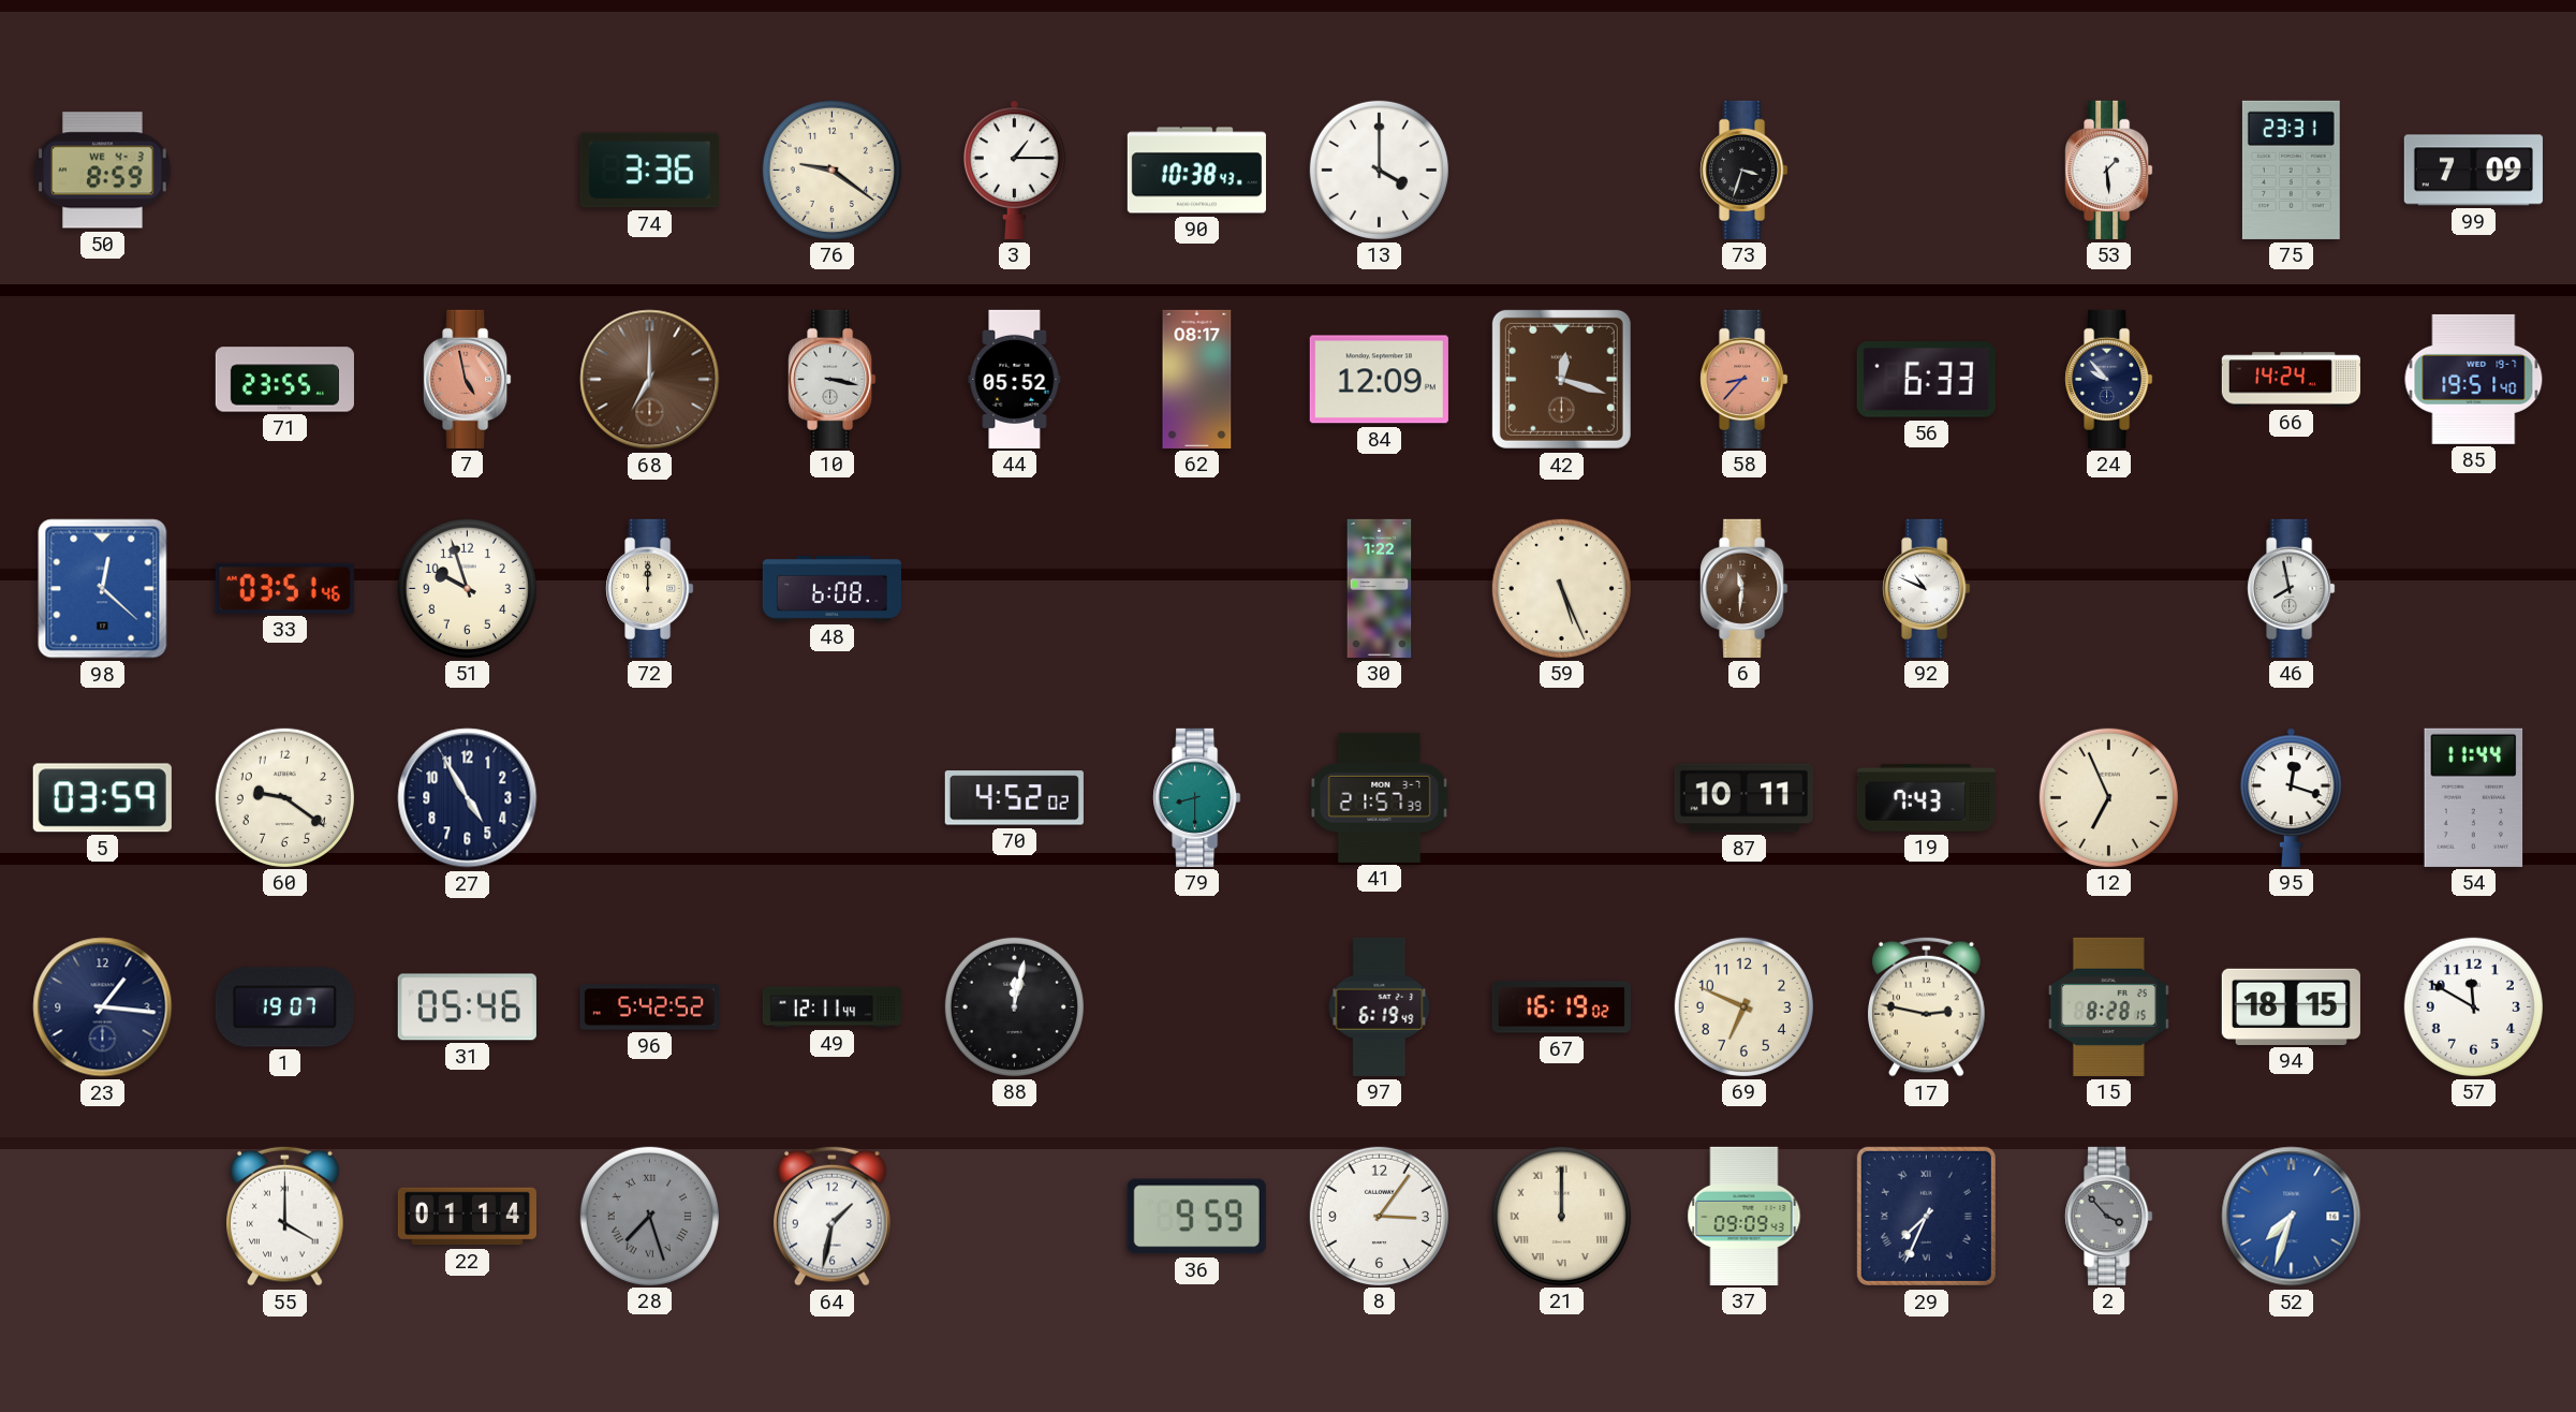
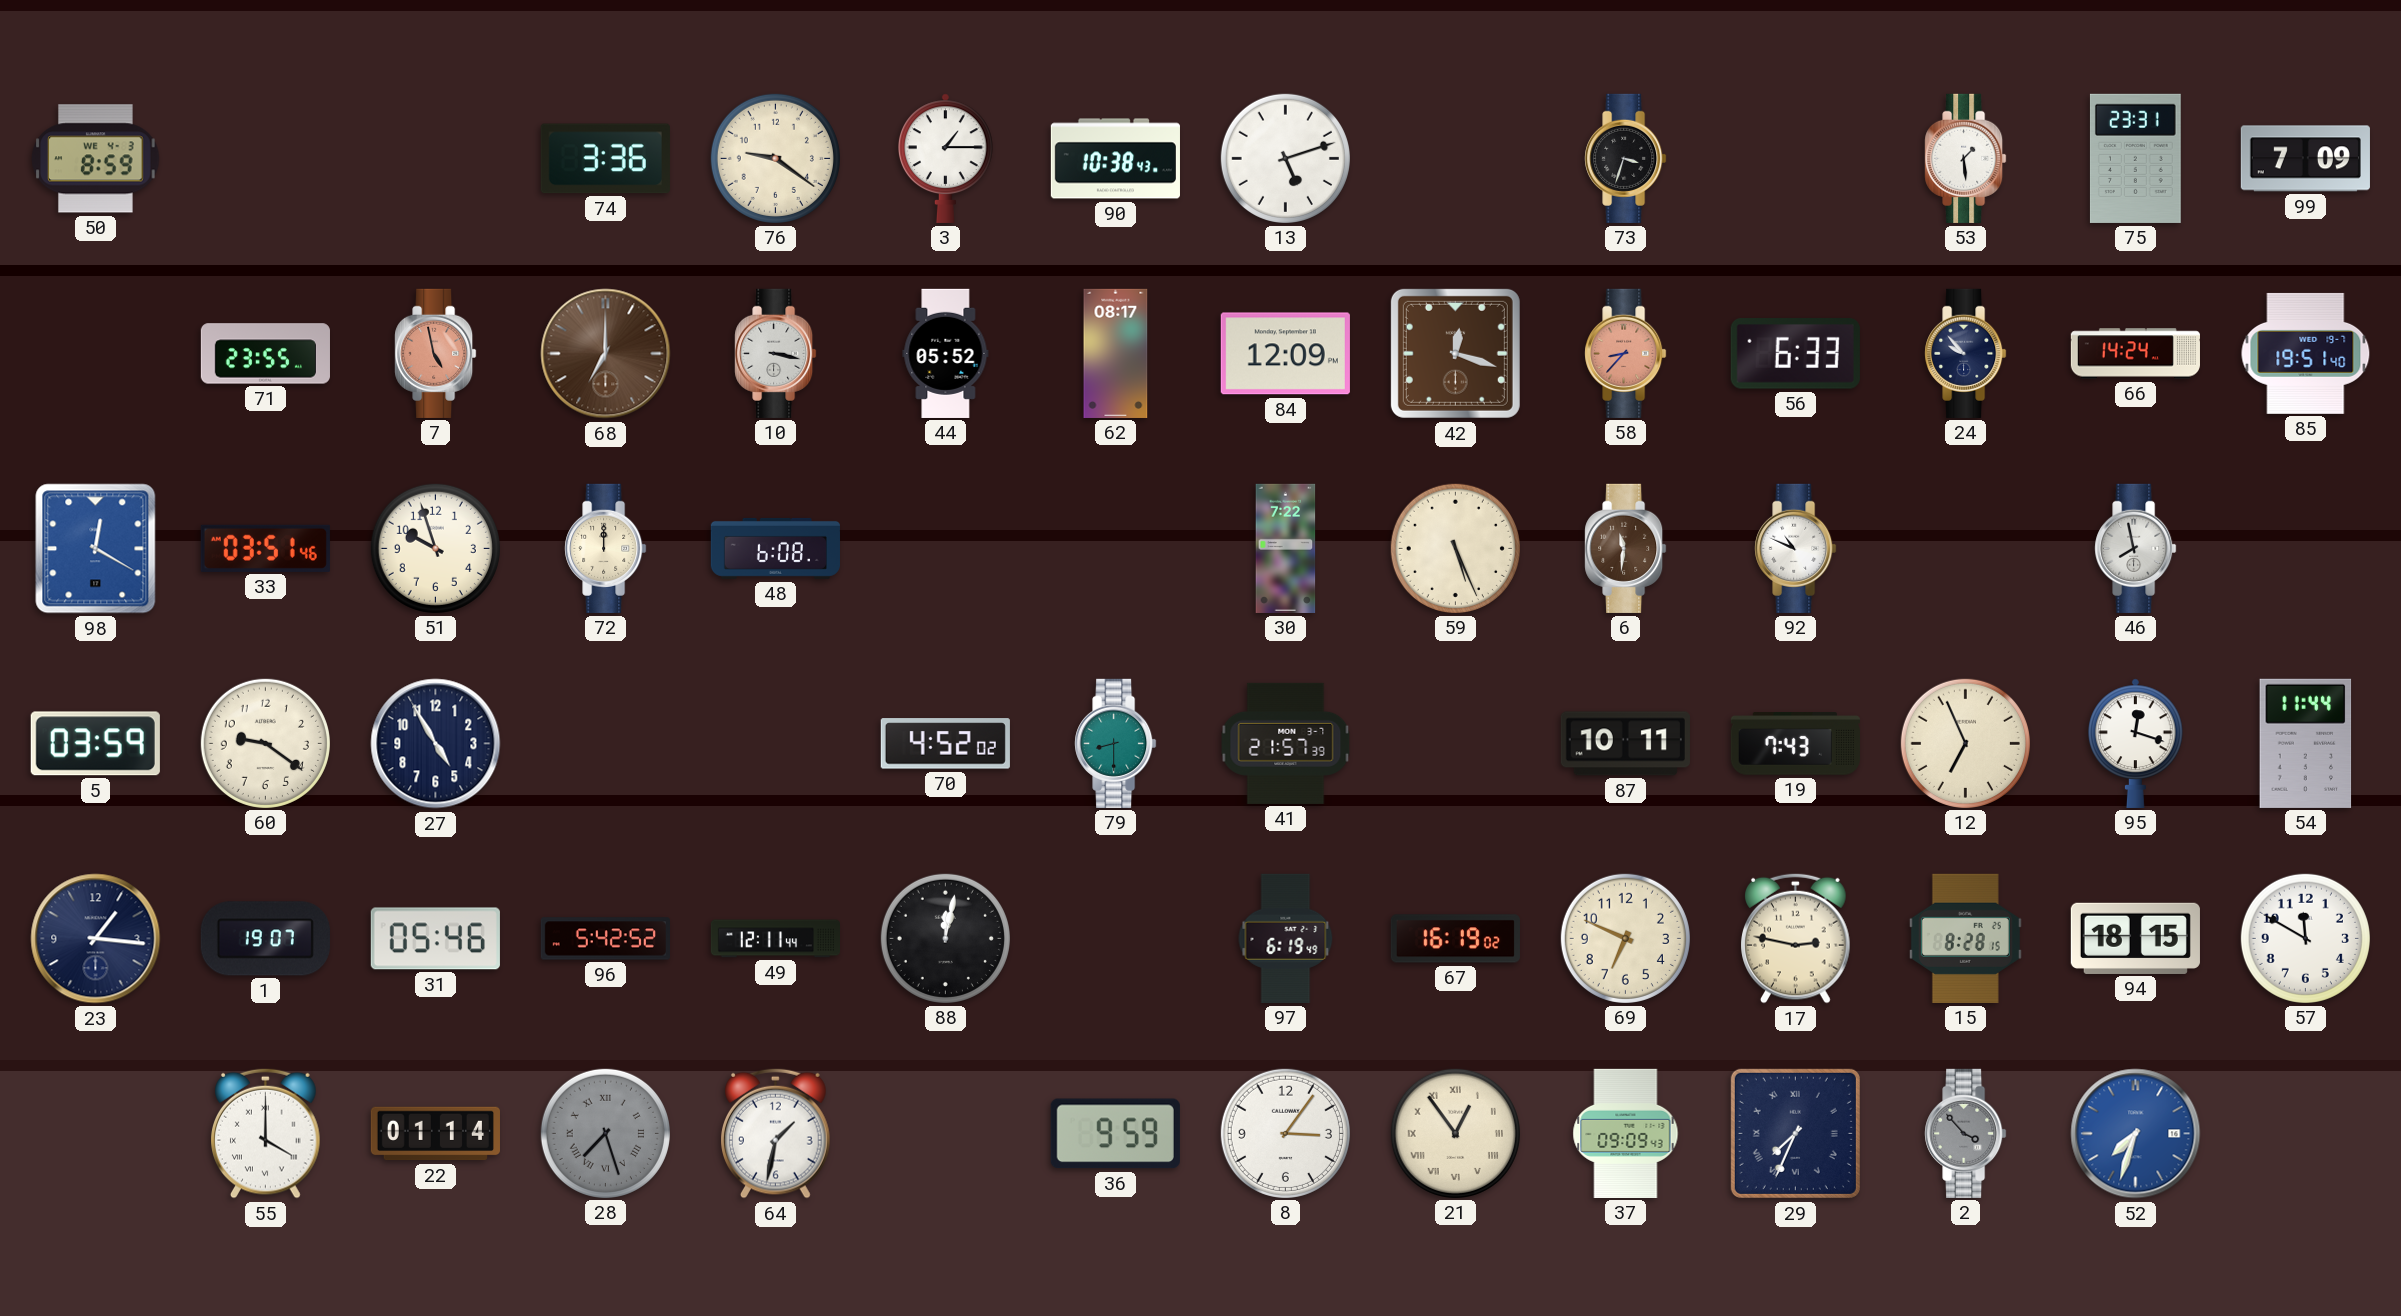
13: 4:00 -> 5:12
98: 12:22 -> 12:20
30: 1:22 -> 7:22
21: 12:00 -> 12:54
